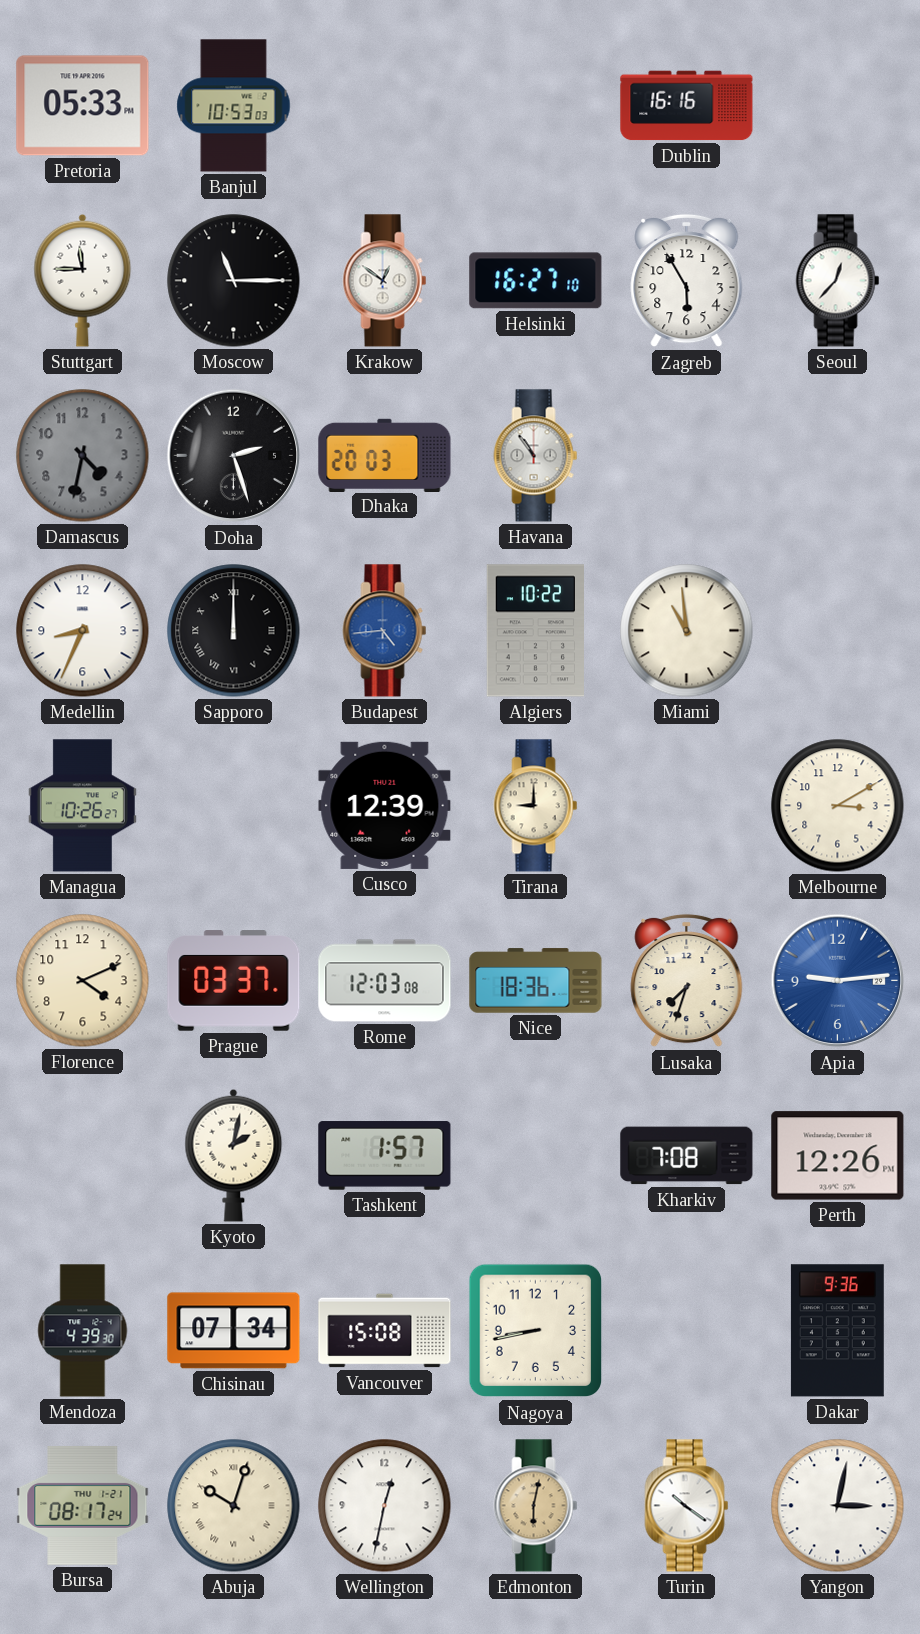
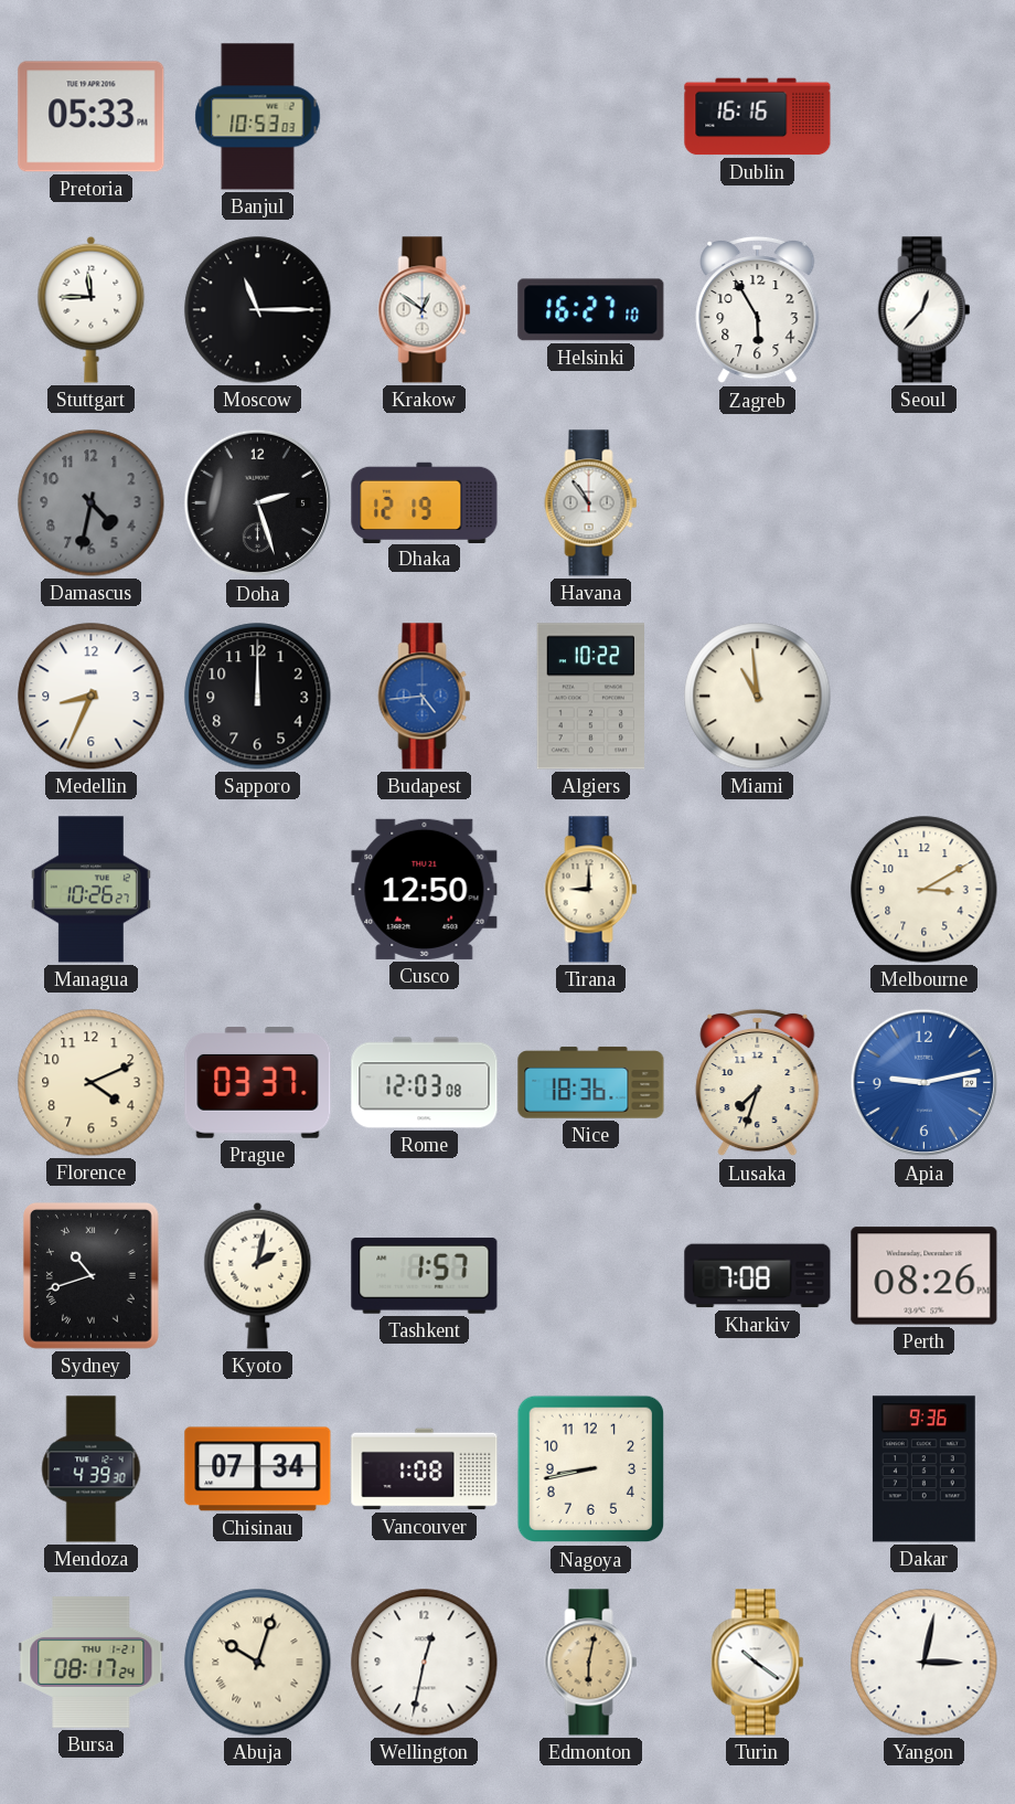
Dhaka: 20:03 -> 12:19
Sapporo numerals: Roman -> Arabic
Cusco: 12:39 -> 12:50
Apia: 9:14 -> 9:13
Sydney: none -> 10:42
Perth: 12:26 -> 08:26
Vancouver: 15:08 -> 1:08
